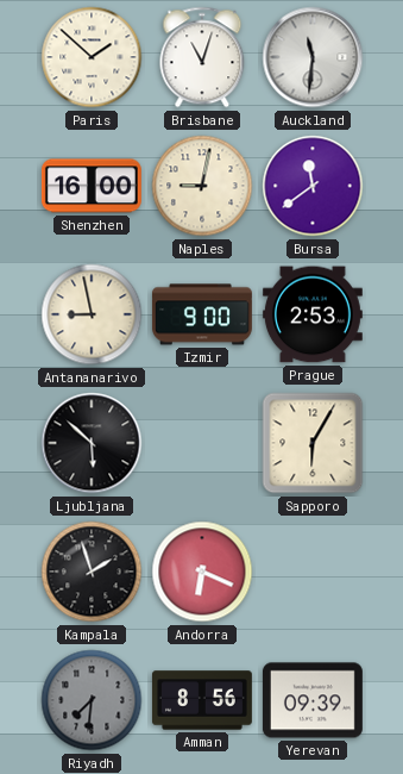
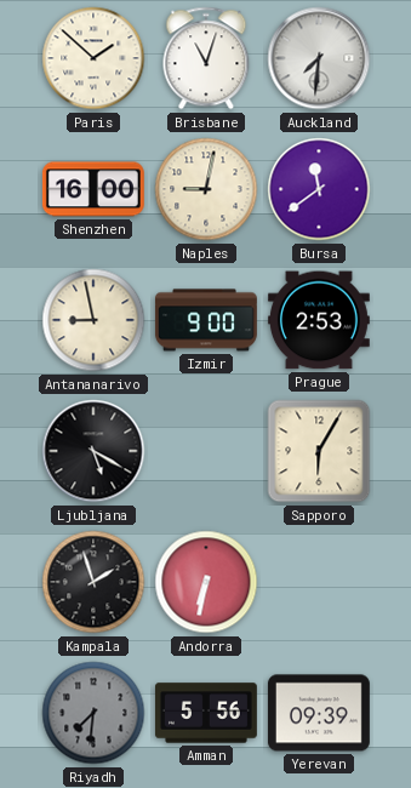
Auckland: 11:31 -> 7:31
Ljubljana: 5:52 -> 5:20
Andorra: 6:19 -> 6:32
Amman: 8:56 -> 5:56
